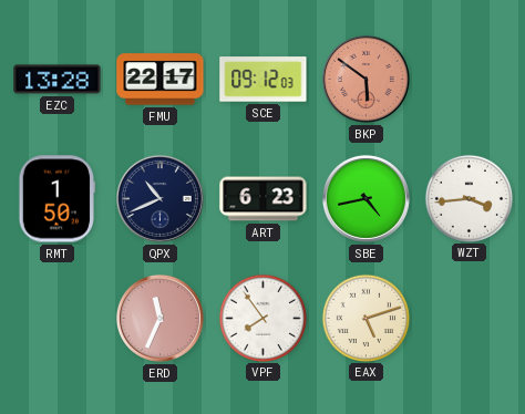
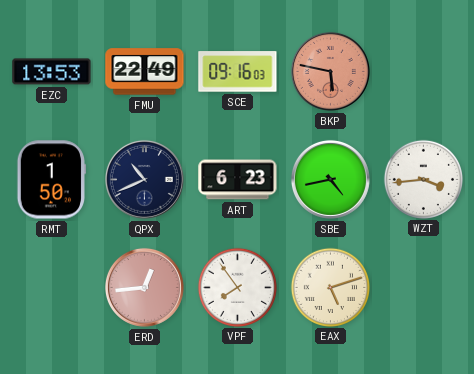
EZC: 13:28 -> 13:53
FMU: 22:17 -> 22:49
SCE: 09:12 -> 09:16
BKP: 5:51 -> 5:47
ERD: 11:34 -> 12:44
